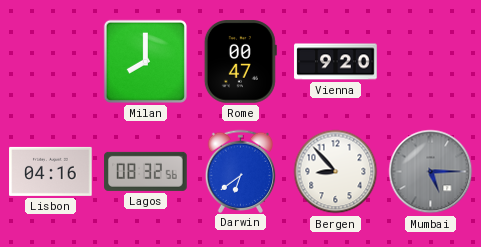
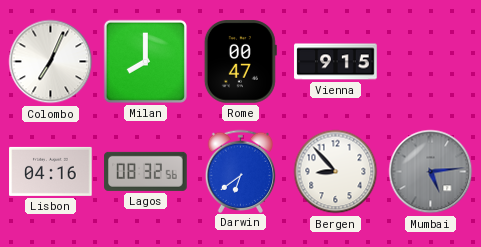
Colombo: none -> 7:04
Vienna: 9:20 -> 9:15
Mumbai: 5:15 -> 5:14
